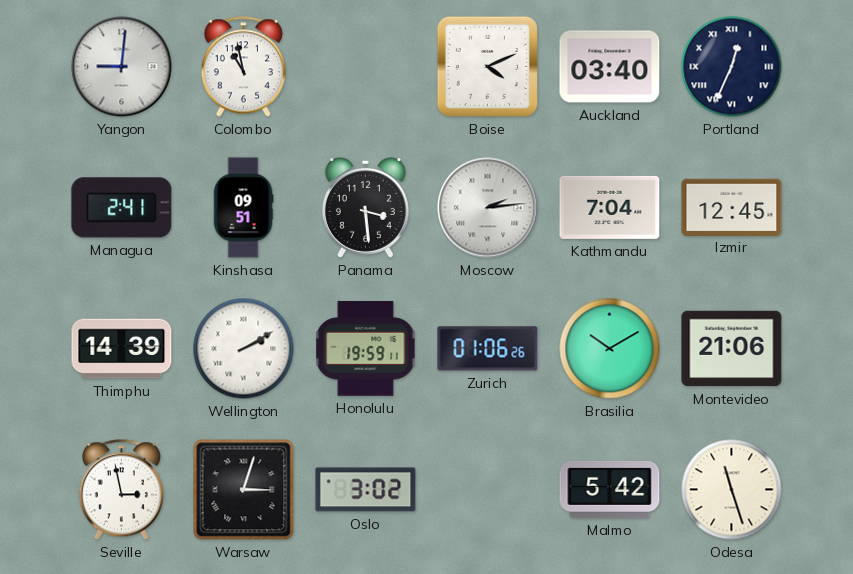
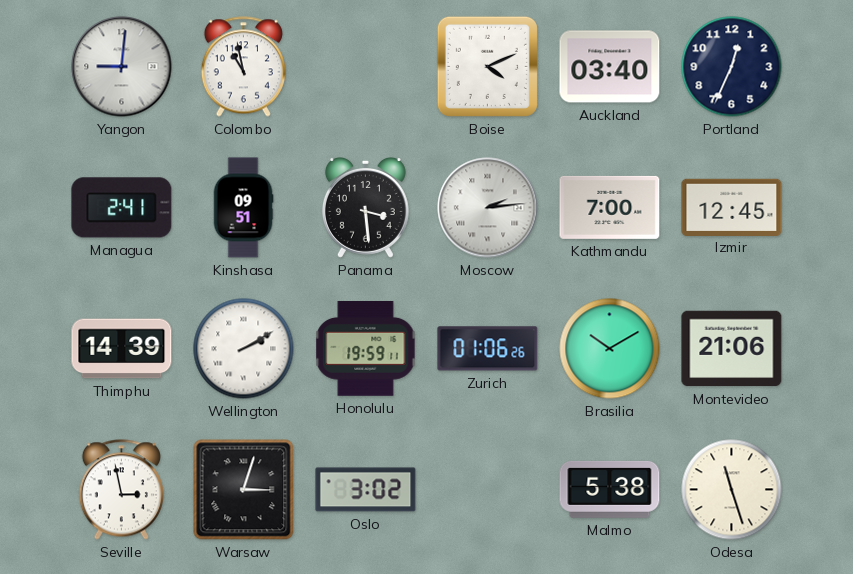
Portland numerals: Roman -> Arabic
Kathmandu: 7:04 -> 7:00
Malmo: 5:42 -> 5:38
